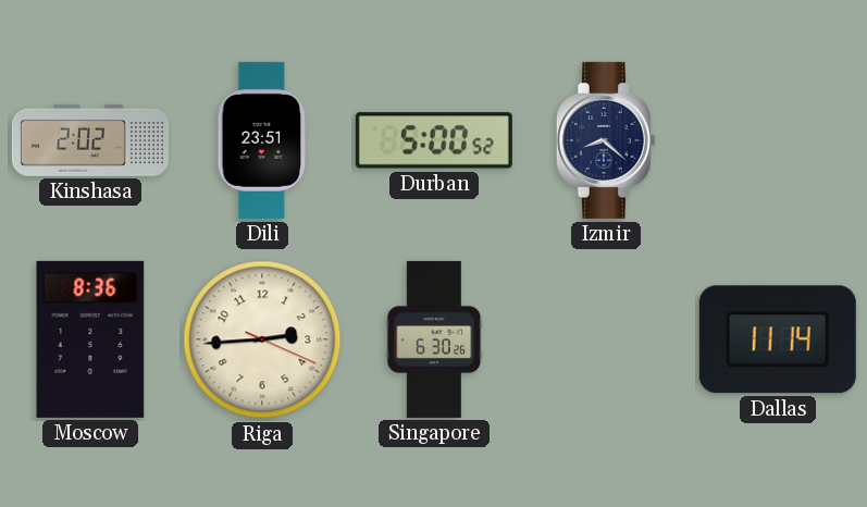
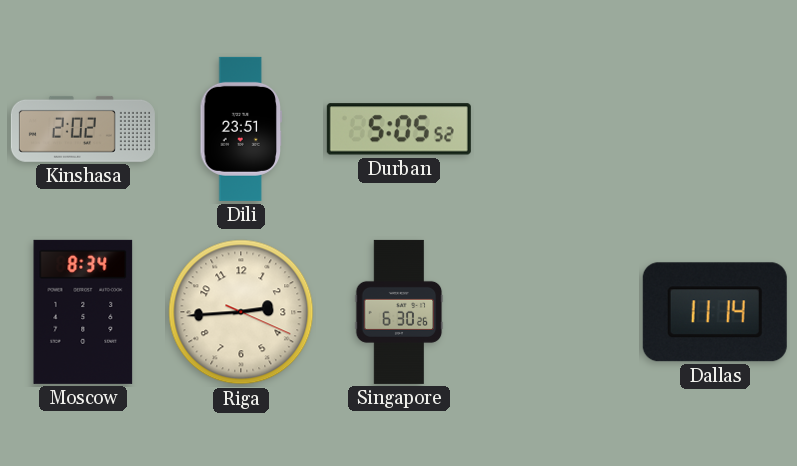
Durban: 5:00 -> 5:05
Izmir: 8:22 -> none
Moscow: 8:36 -> 8:34
